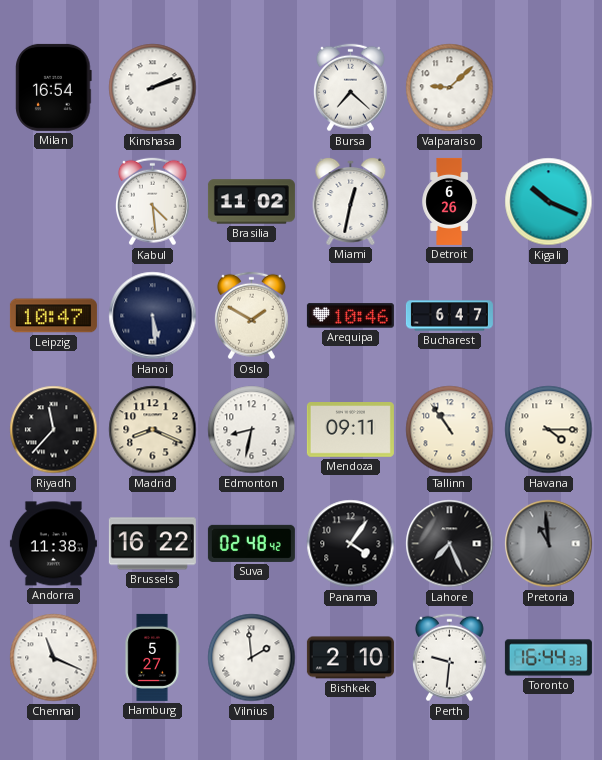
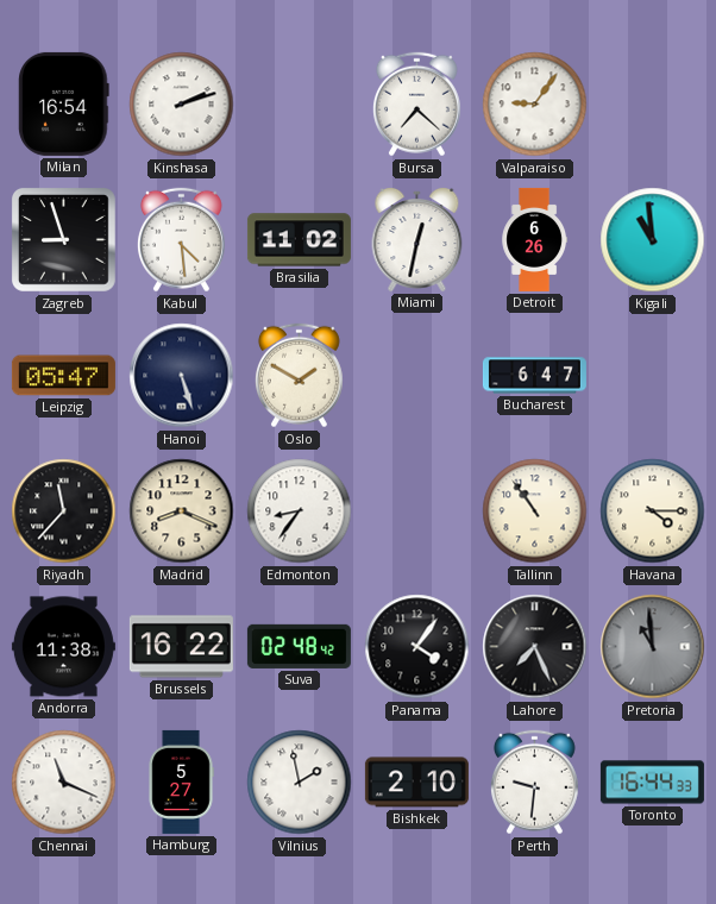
Valparaiso: 9:08 -> 9:06
Zagreb: none -> 8:57
Kigali: 10:19 -> 10:59
Leipzig: 10:47 -> 05:47
Hanoi: 5:29 -> 5:27
Arequipa: 10:46 -> none
Edmonton: 8:32 -> 8:36
Mendoza: 09:11 -> none
Vilnius: 1:59 -> 1:58
